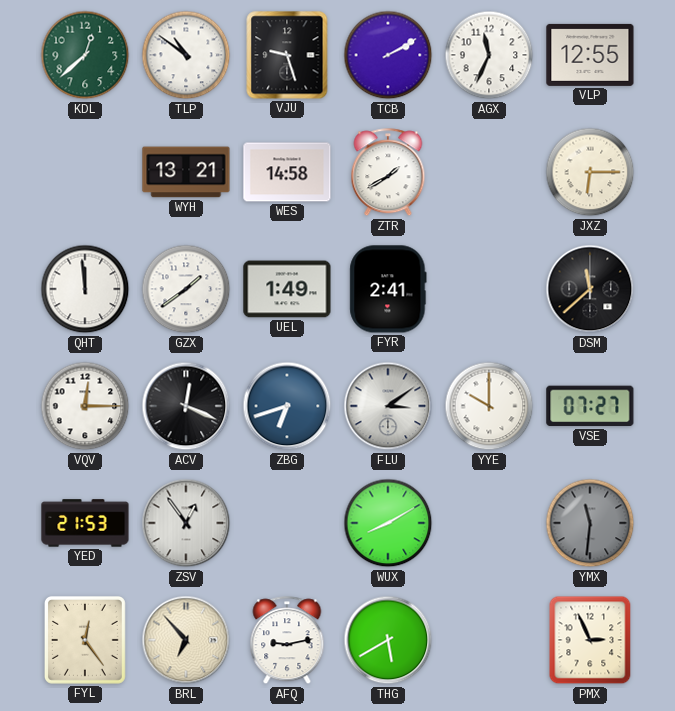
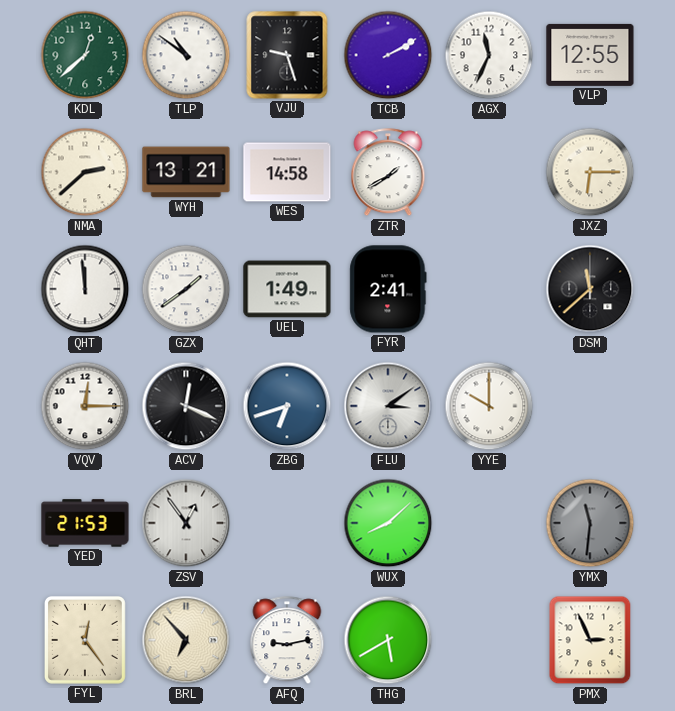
NMA: none -> 2:38
VSE: 07:27 -> none
WUX: 8:10 -> 8:08
